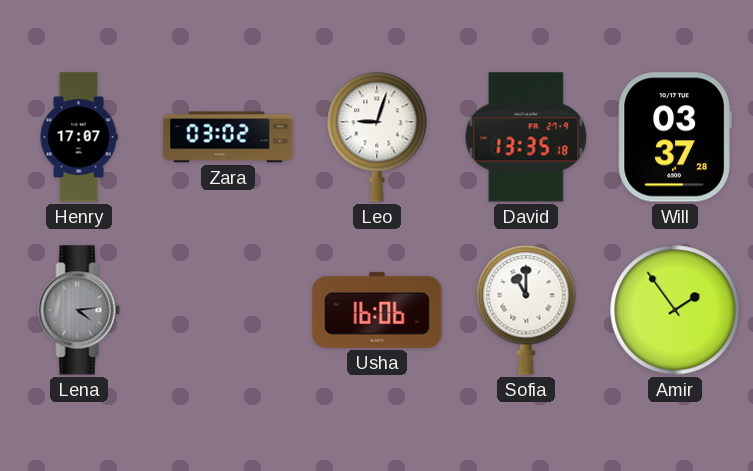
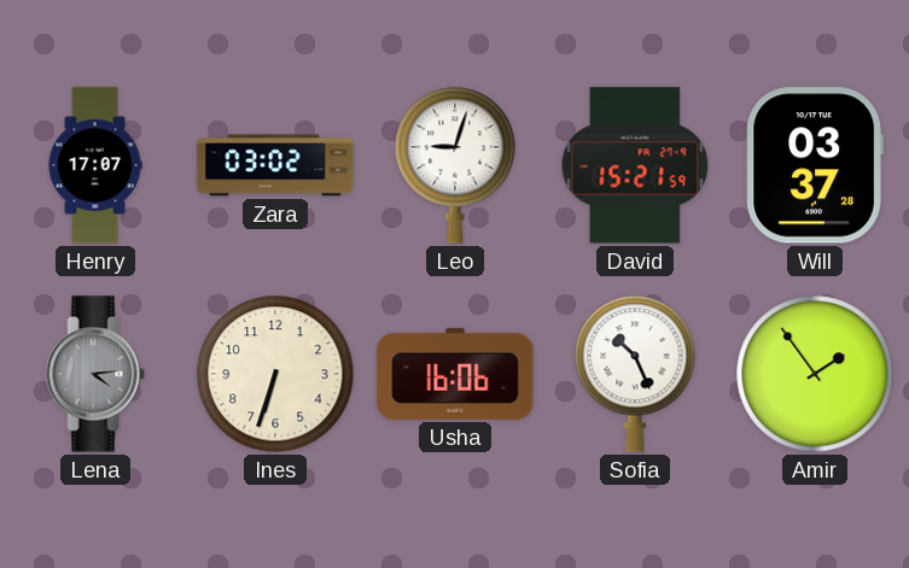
David: 13:35 -> 15:21
Ines: none -> 6:33
Sofia: 11:00 -> 10:26
